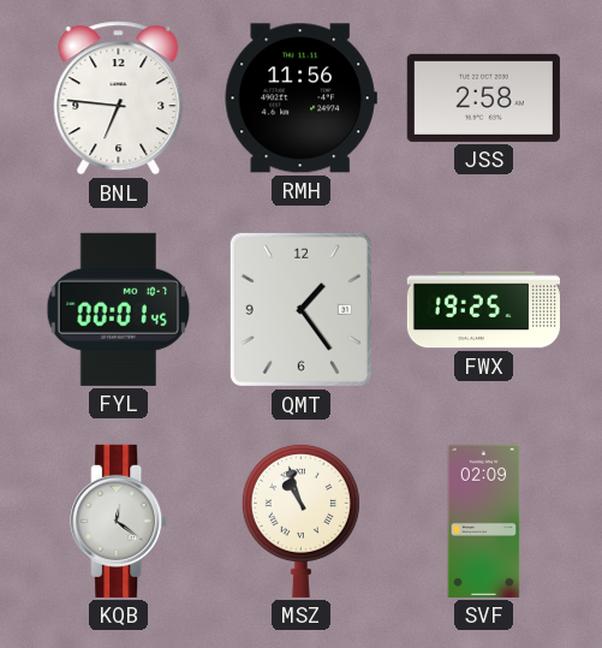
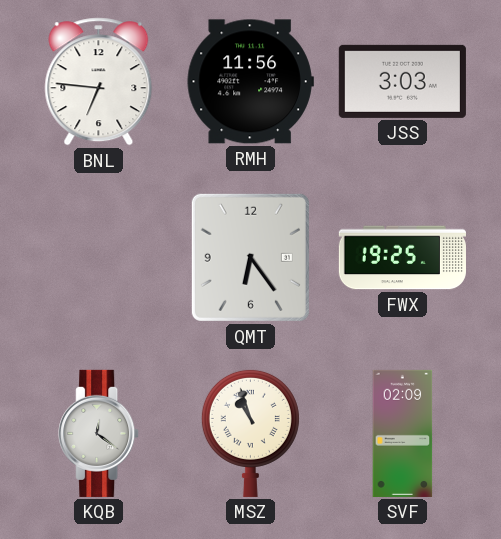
JSS: 2:58 -> 3:03
FYL: 00:01 -> none
QMT: 1:24 -> 6:24
